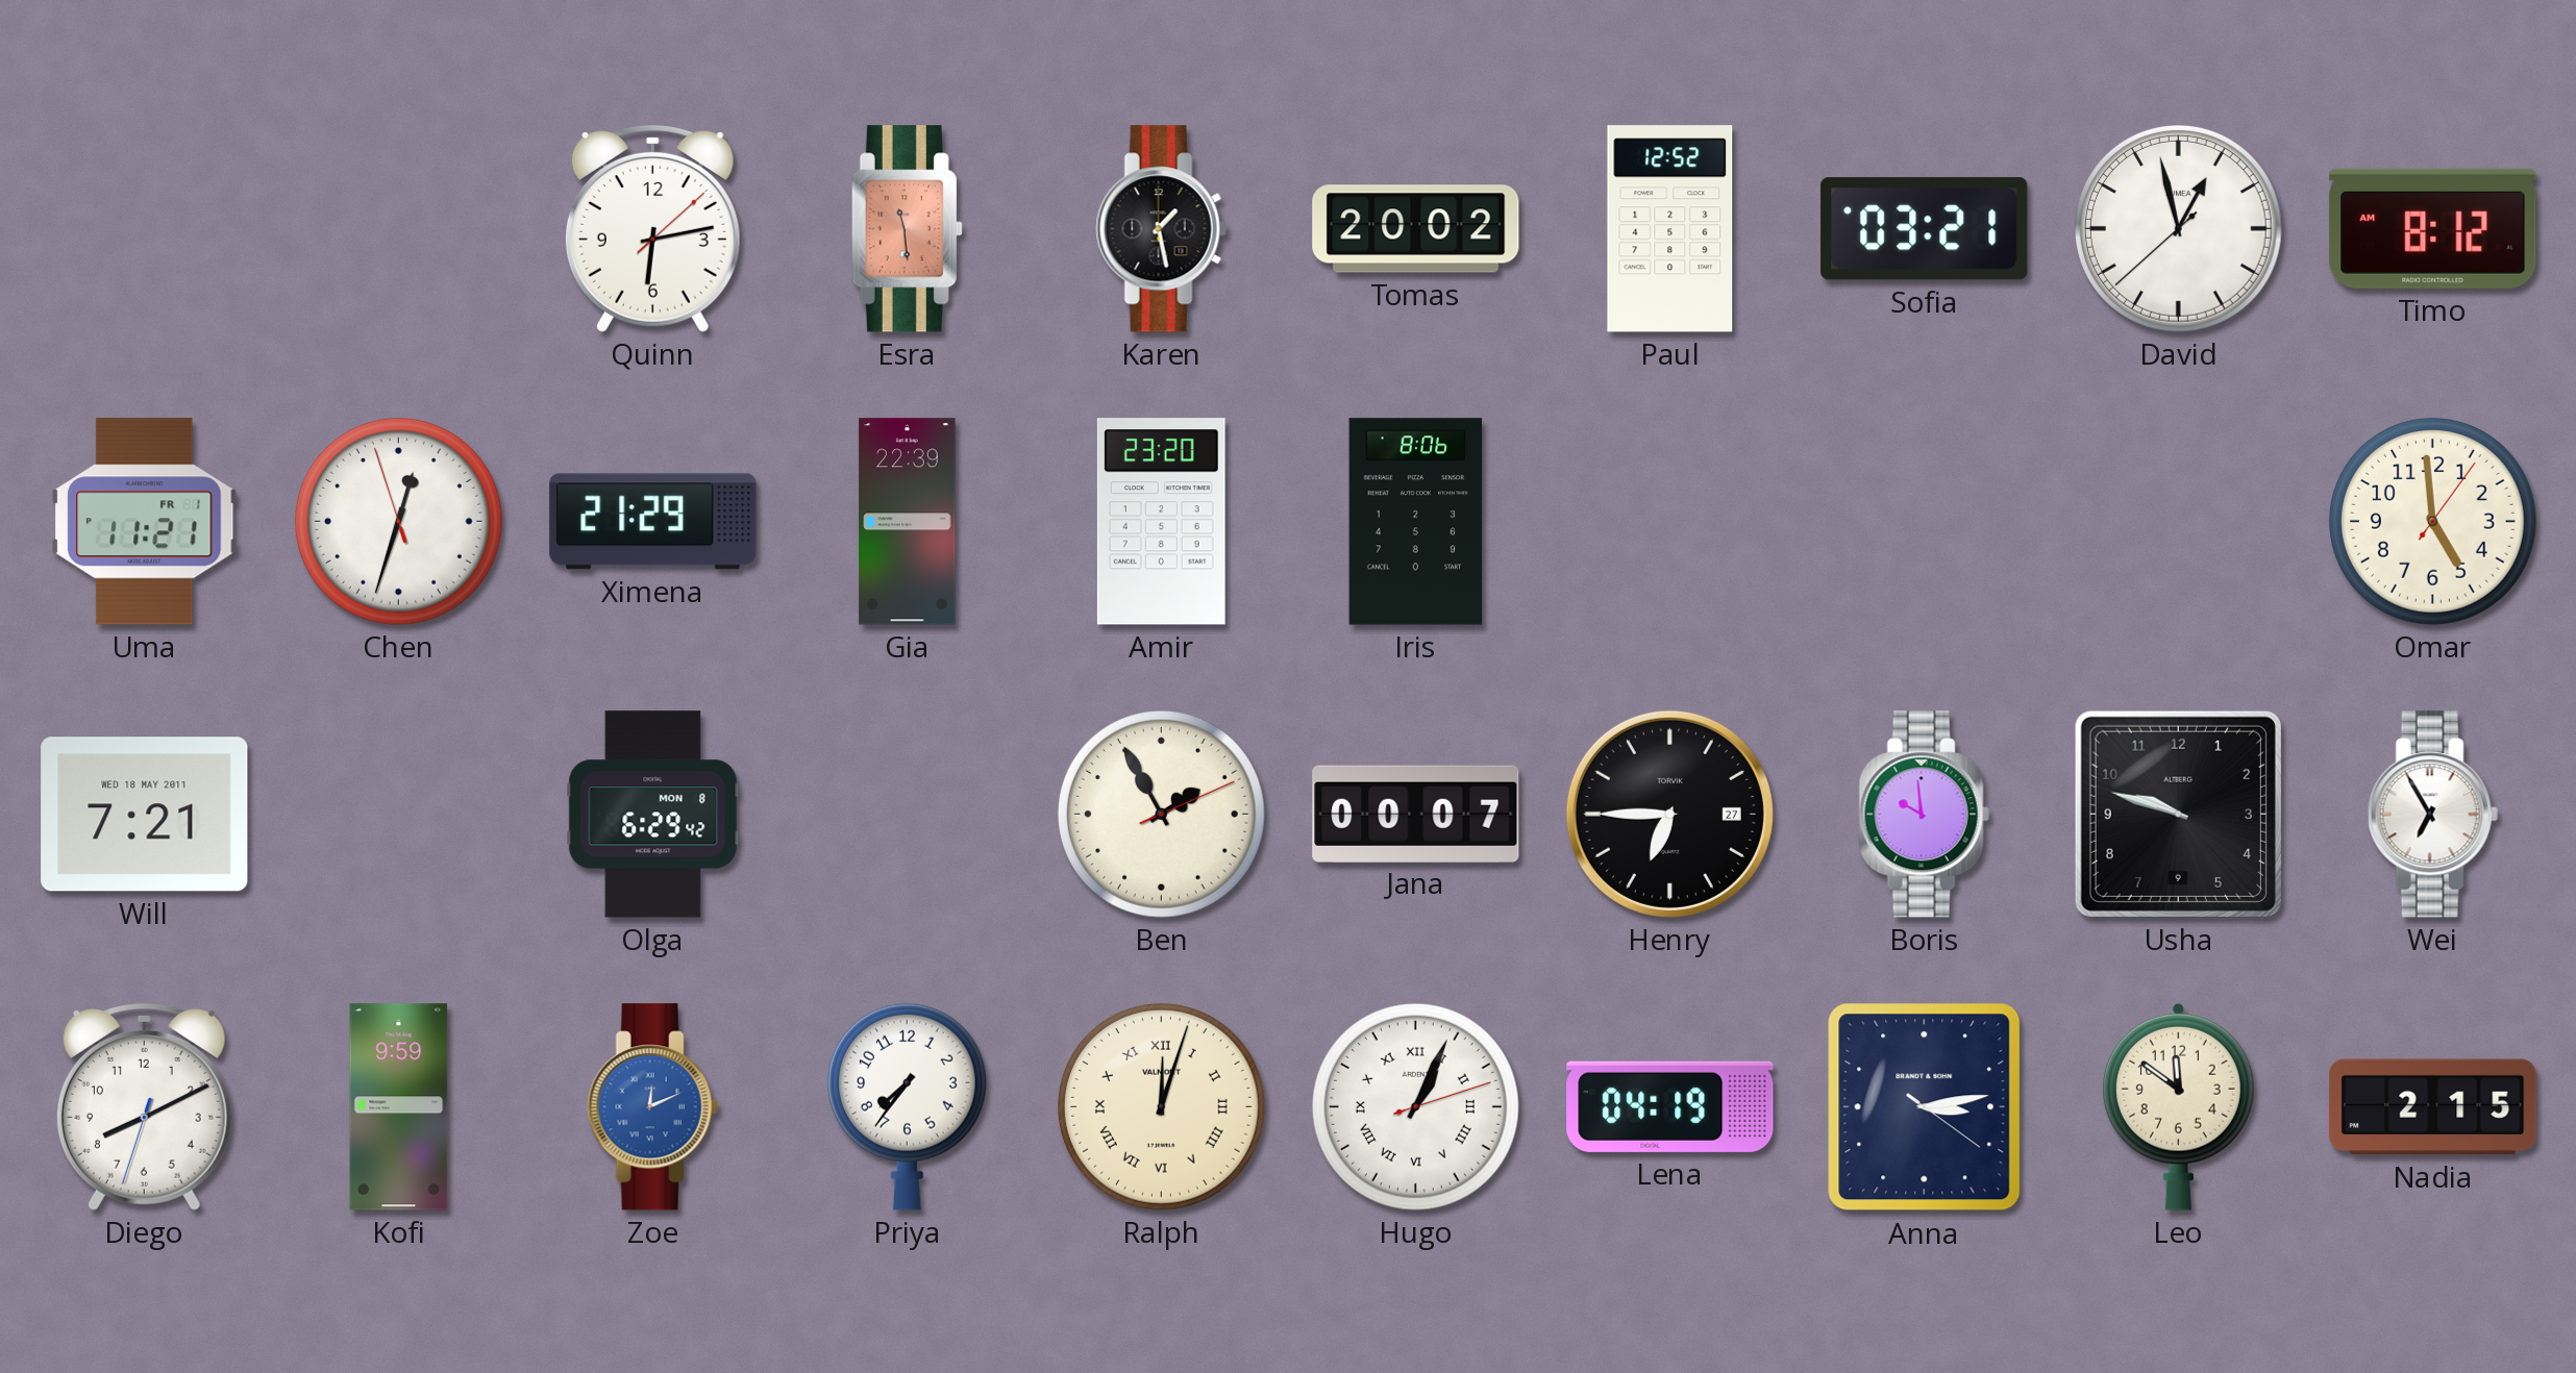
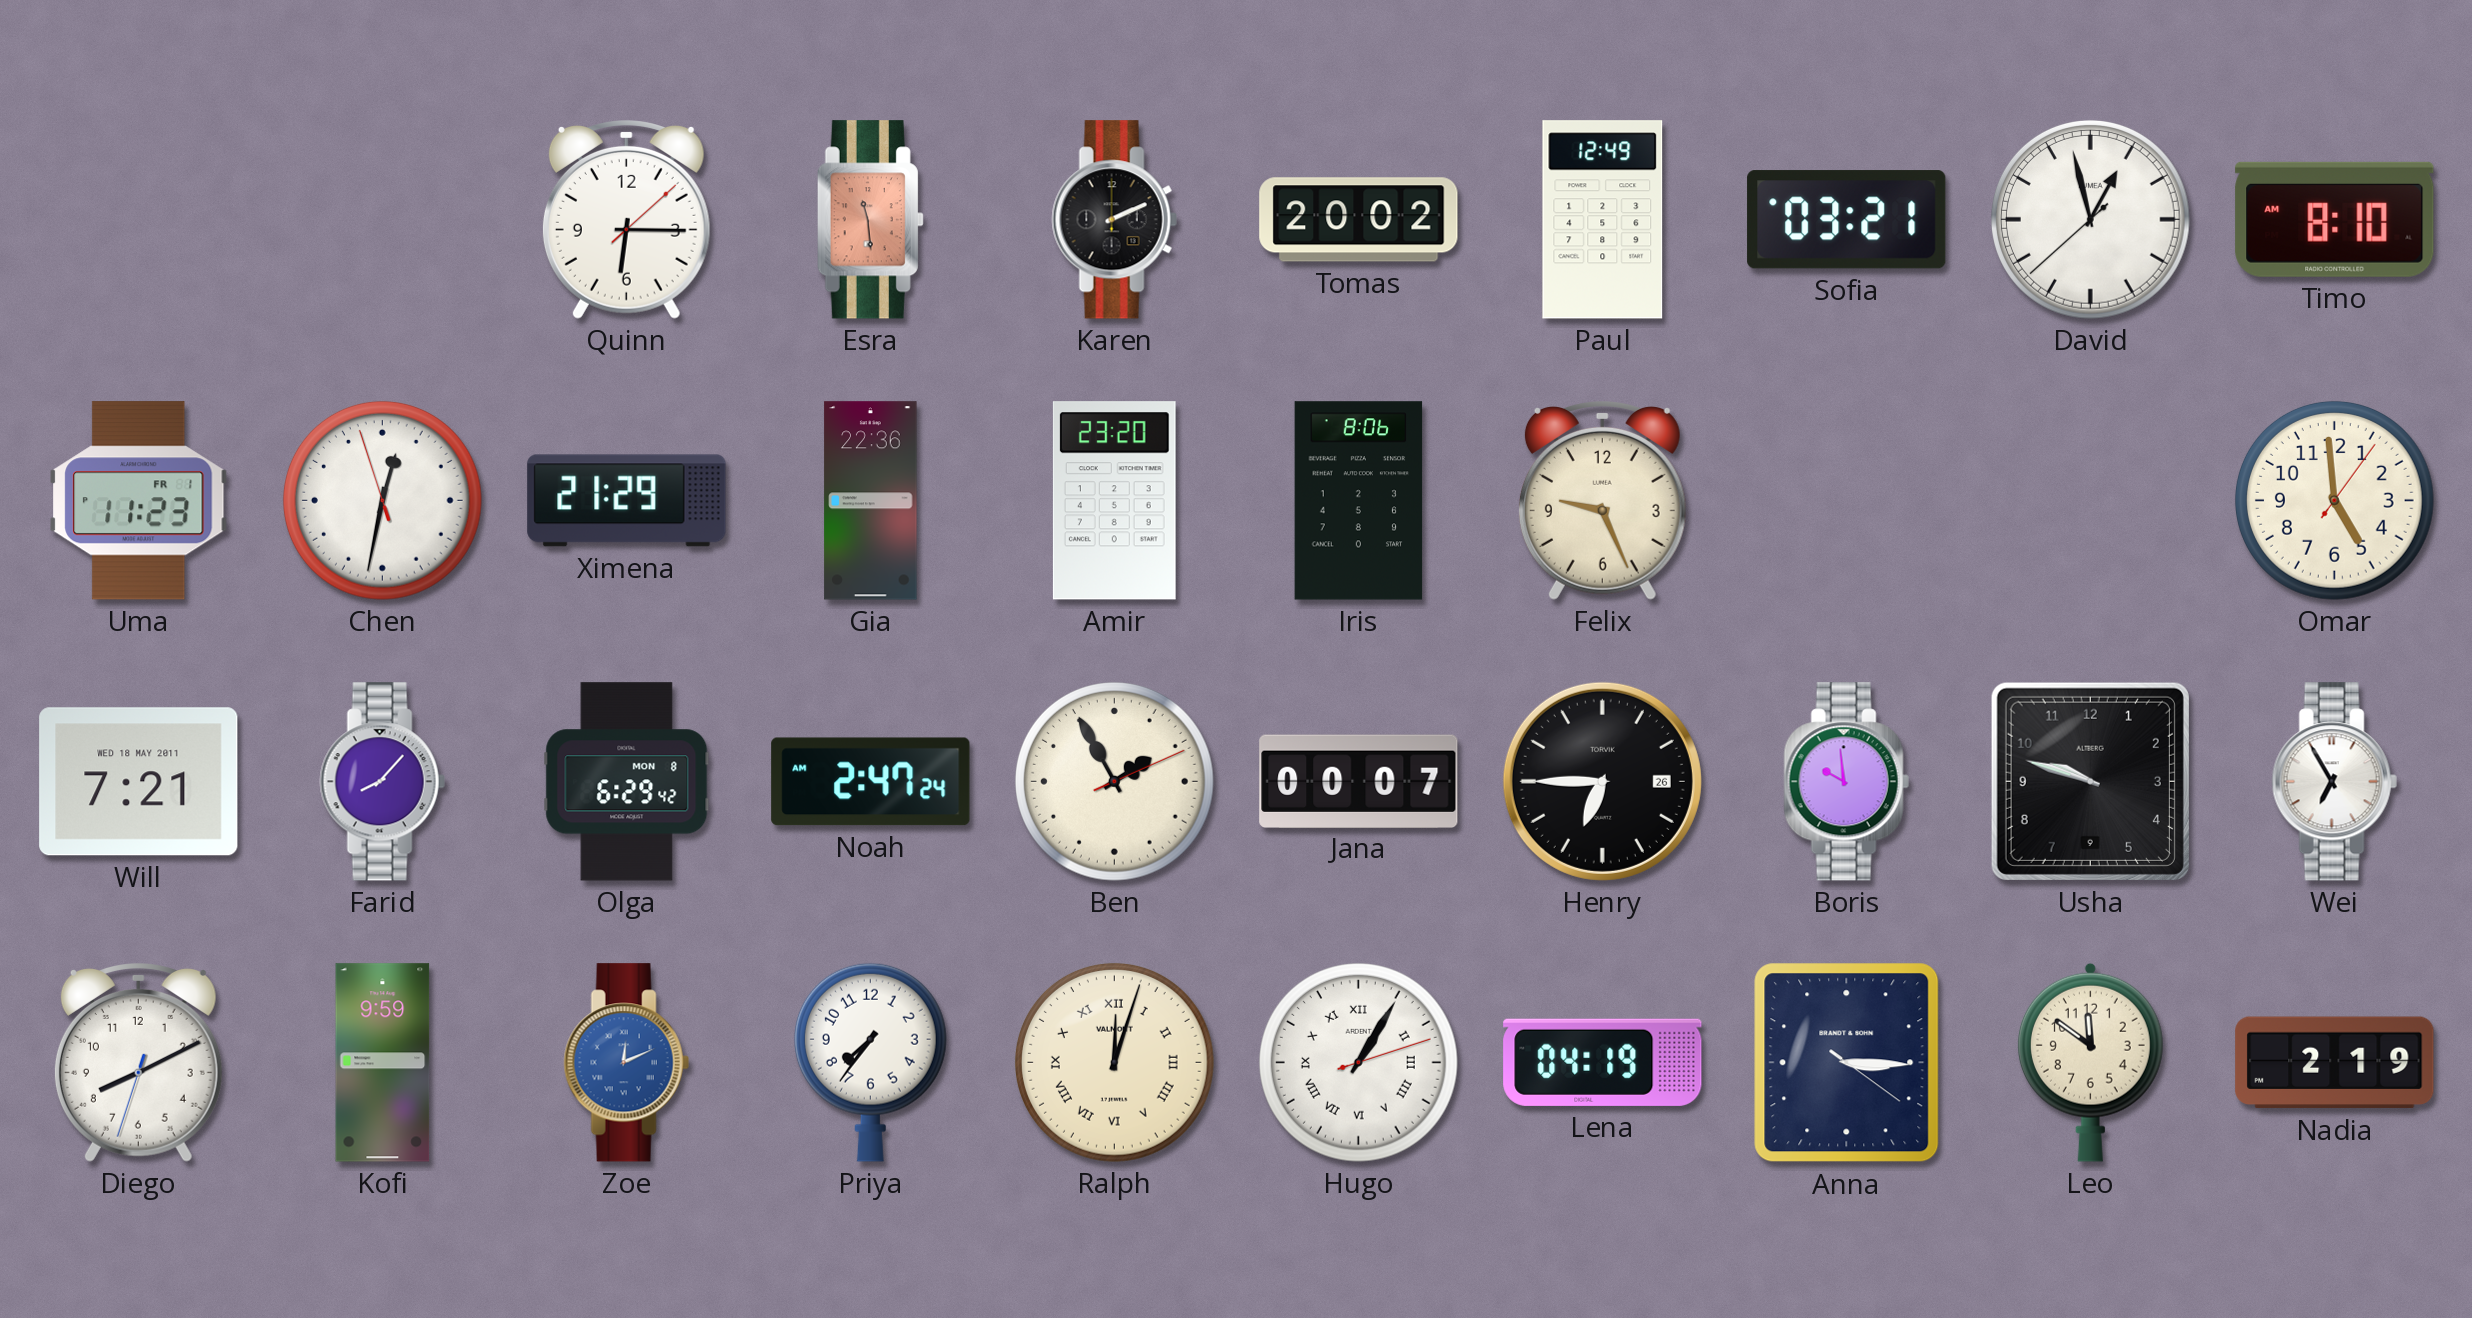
Quinn: 6:13 -> 6:15
Karen: 1:28 -> 2:11
Paul: 12:52 -> 12:49
Timo: 8:12 -> 8:10
Uma: 11:21 -> 11:23
Chen: 12:32 -> 12:31
Gia: 22:39 -> 22:36
Felix: none -> 9:26
Farid: none -> 8:07
Noah: none -> 2:47
Henry date: 27 -> 26
Hugo: 1:04 -> 1:05
Anna: 3:13 -> 3:15
Nadia: 2:15 -> 2:19
